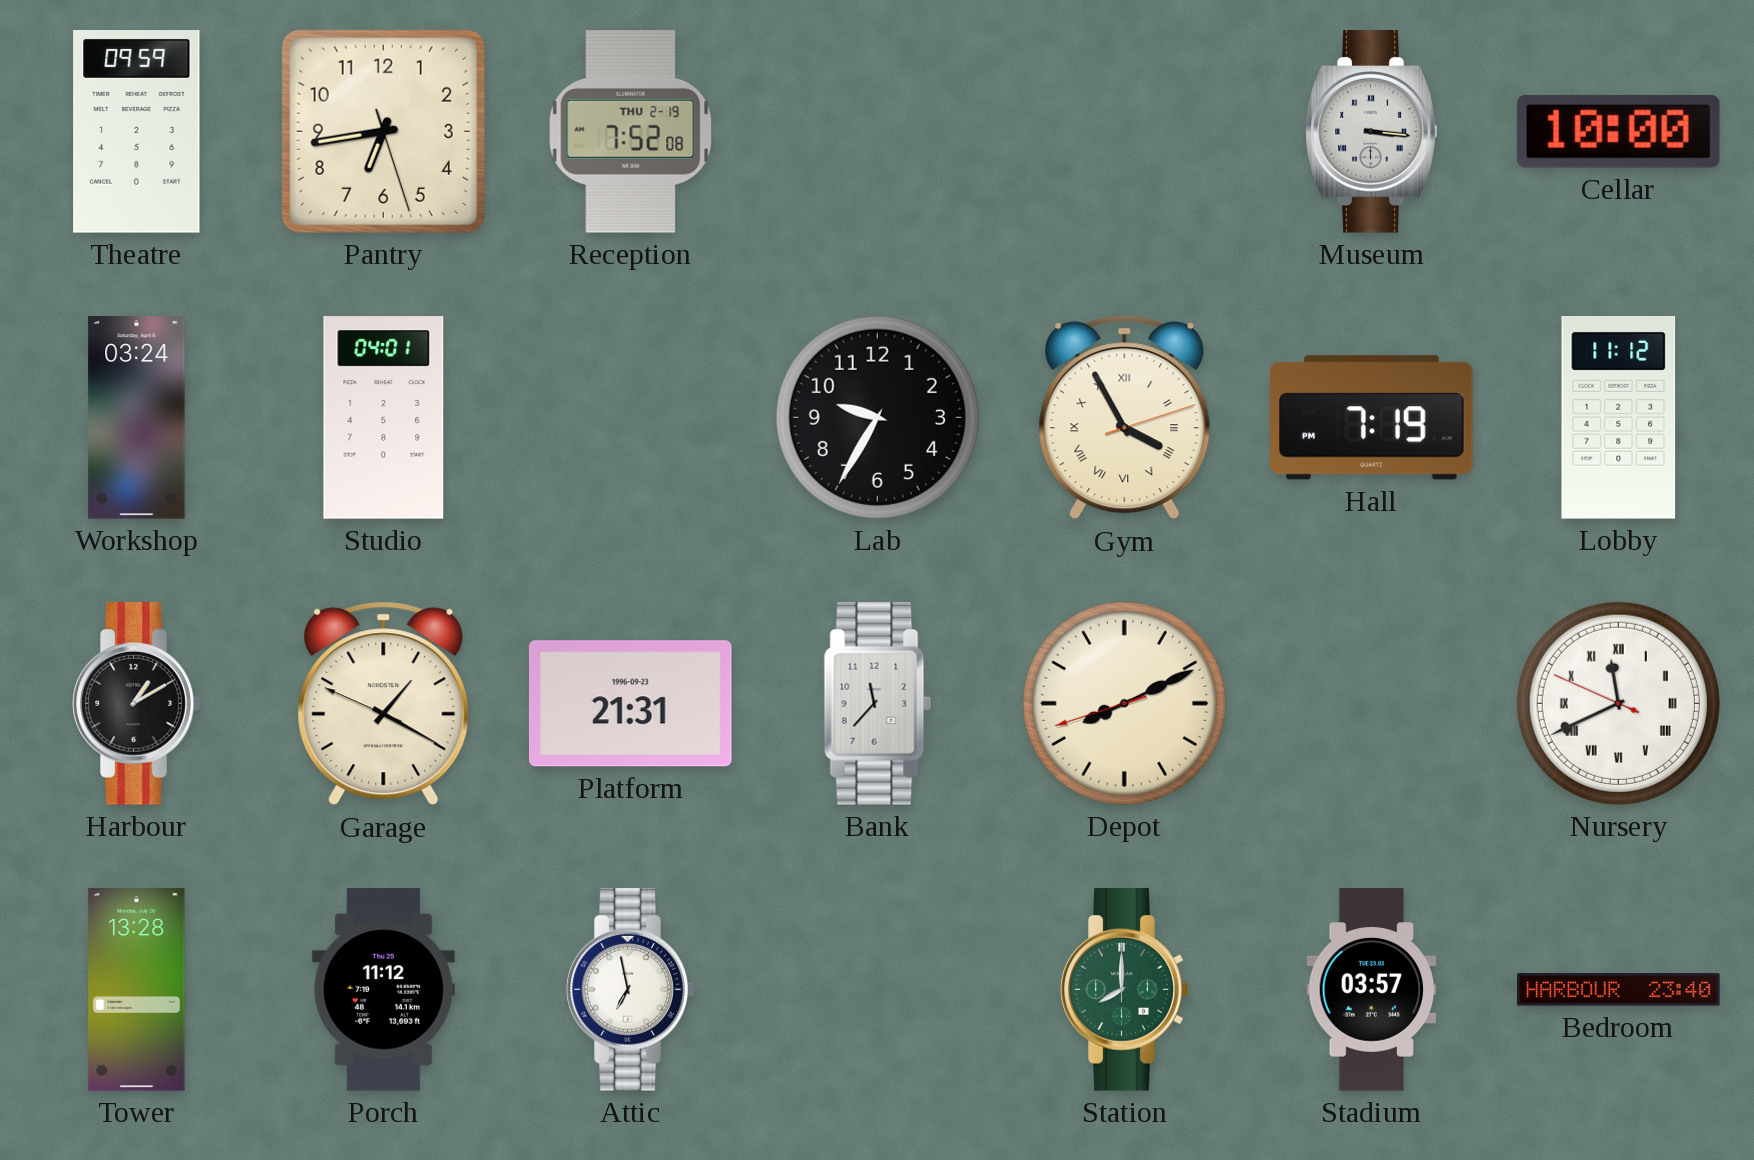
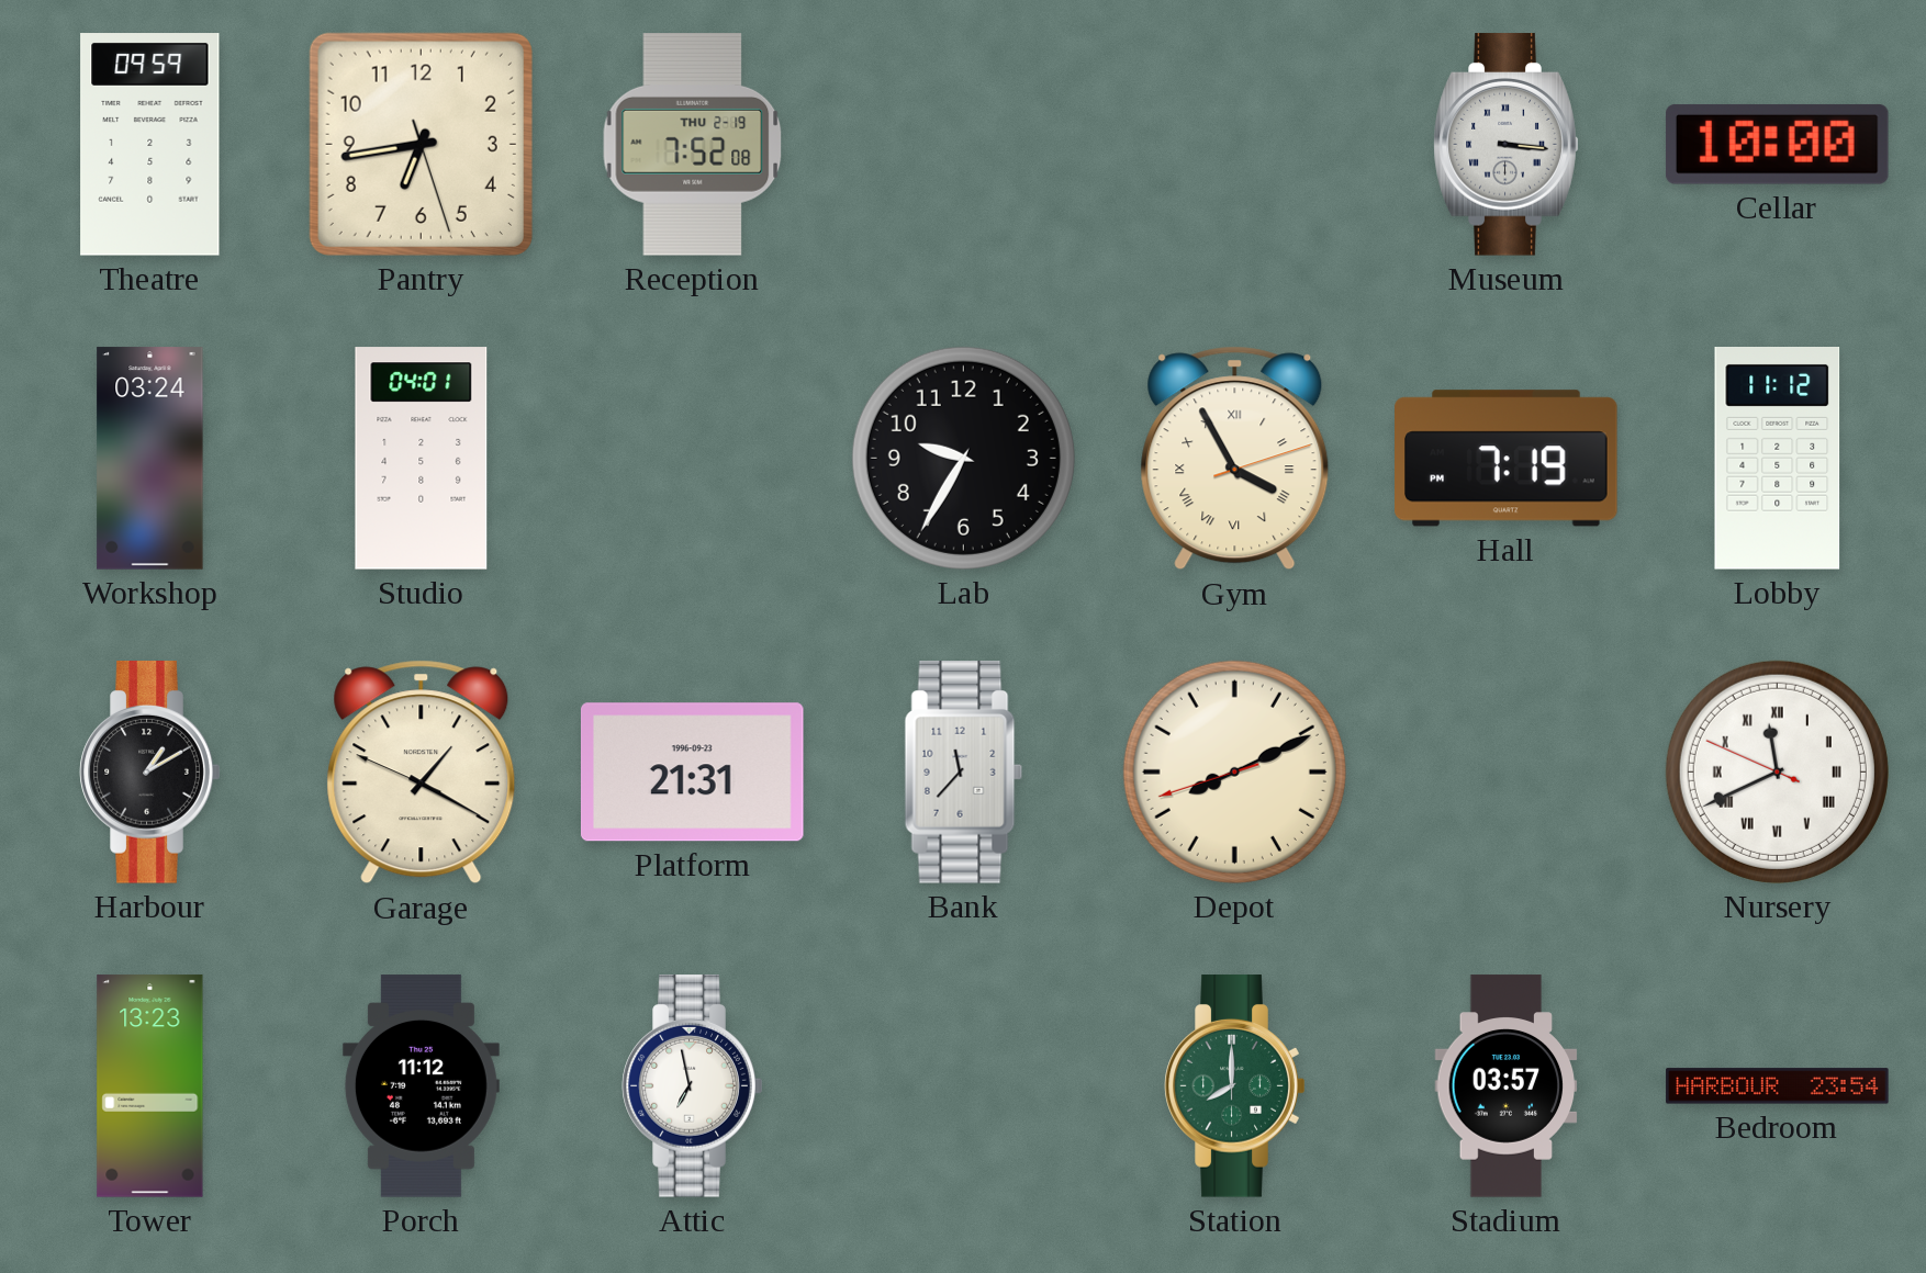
Tower: 13:28 -> 13:23
Bedroom: 23:40 -> 23:54
